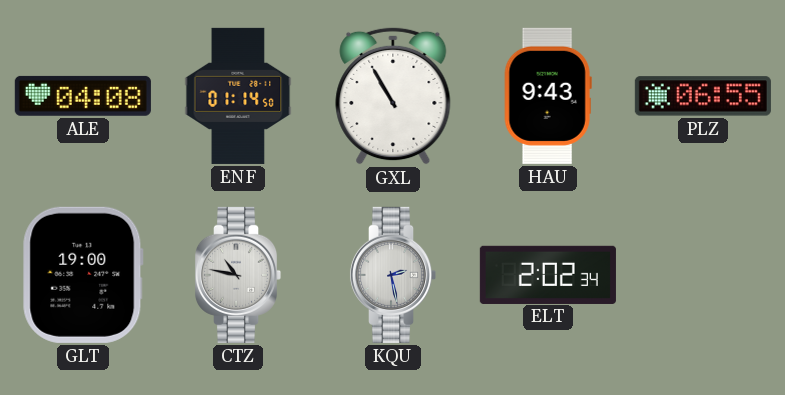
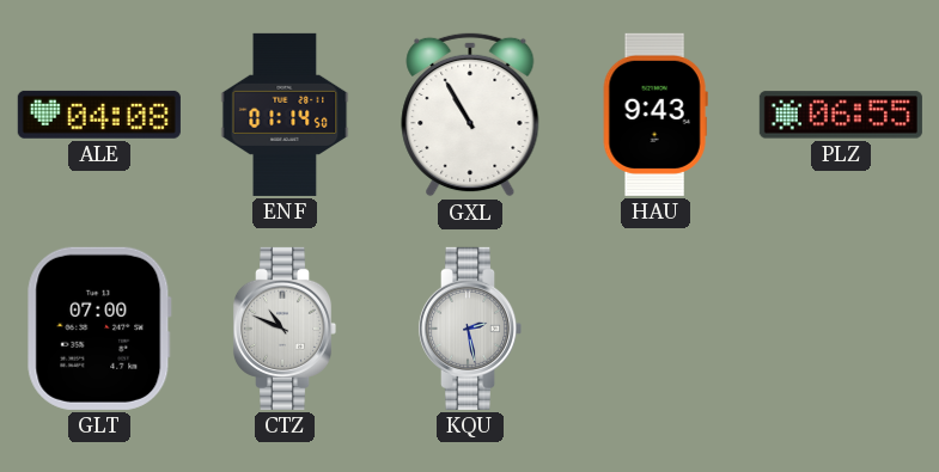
GLT: 19:00 -> 07:00
CTZ: 10:47 -> 10:49
ELT: 2:02 -> none
